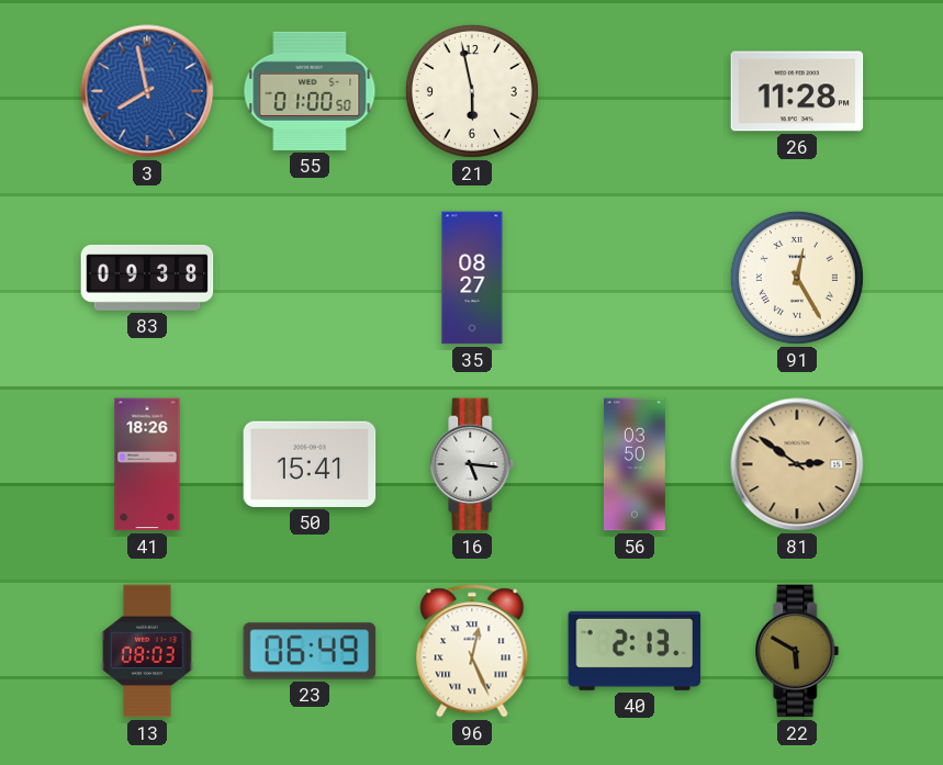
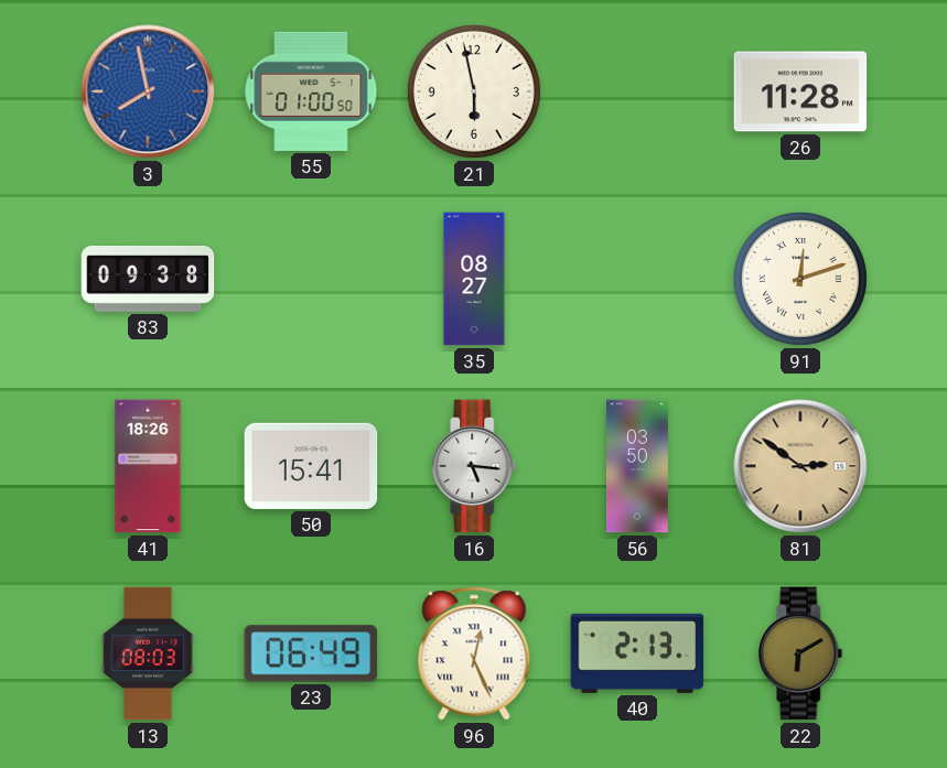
91: 12:25 -> 12:12
22: 5:50 -> 6:10
